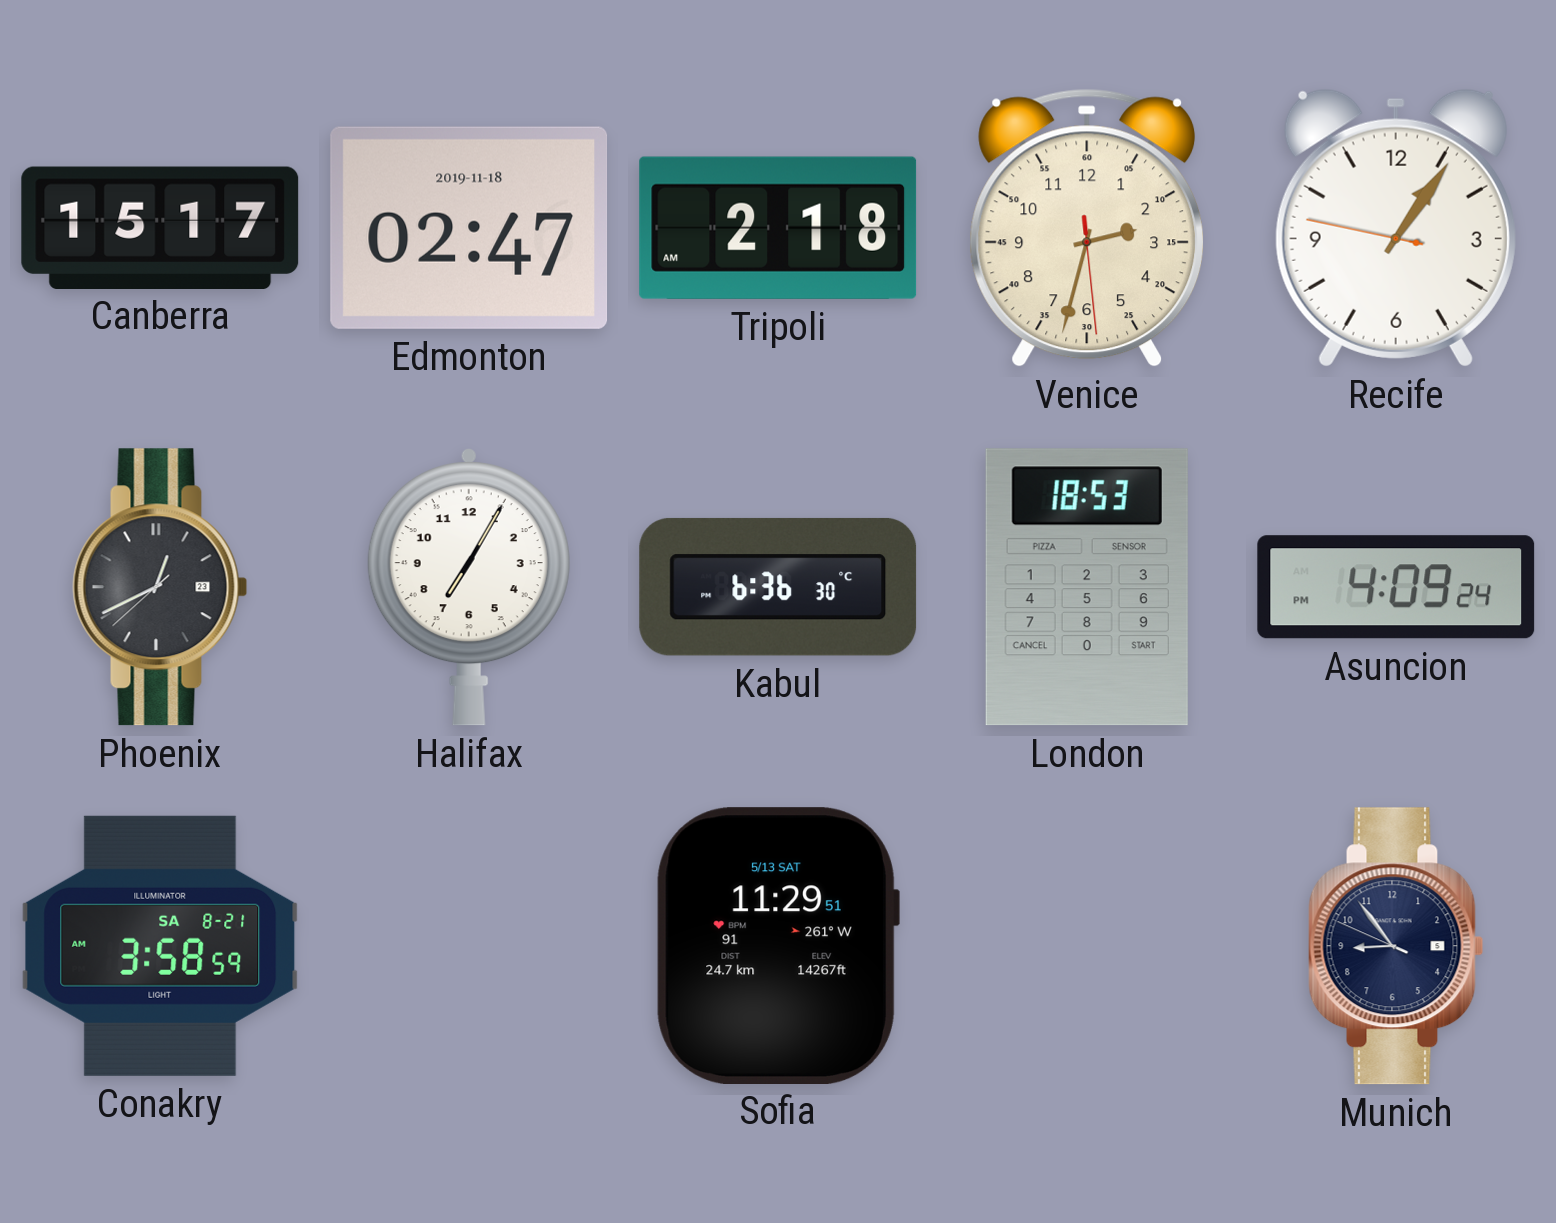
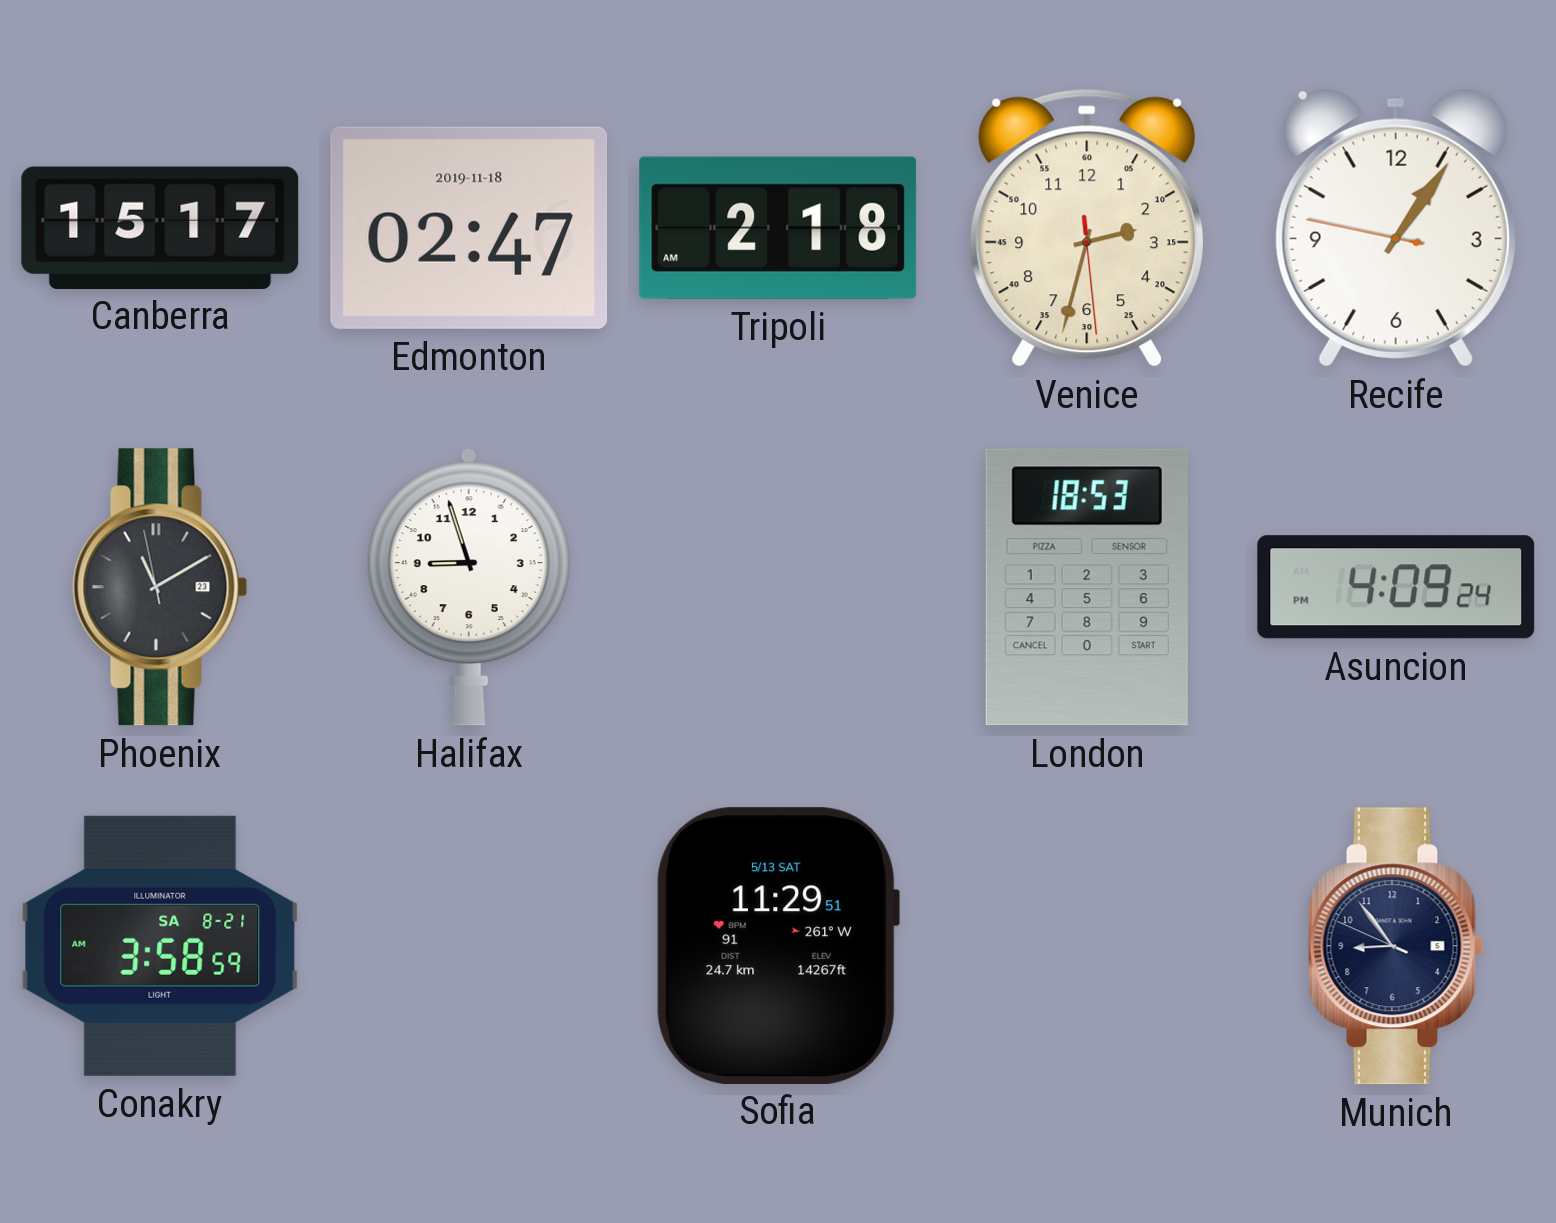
Phoenix: 12:40 -> 11:09
Halifax: 7:05 -> 8:57
Kabul: 6:36 -> none
